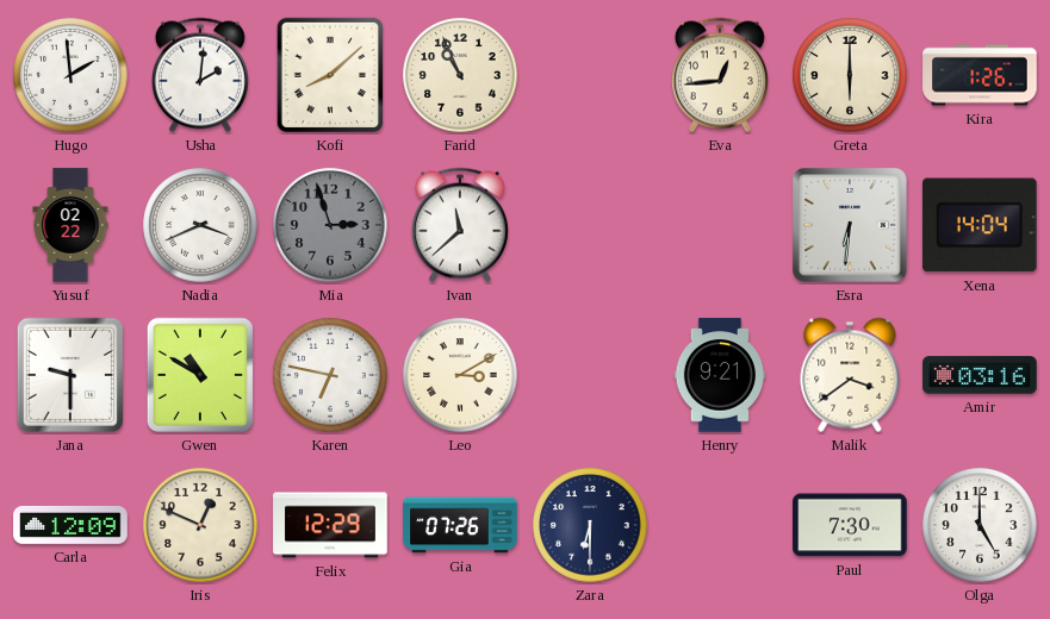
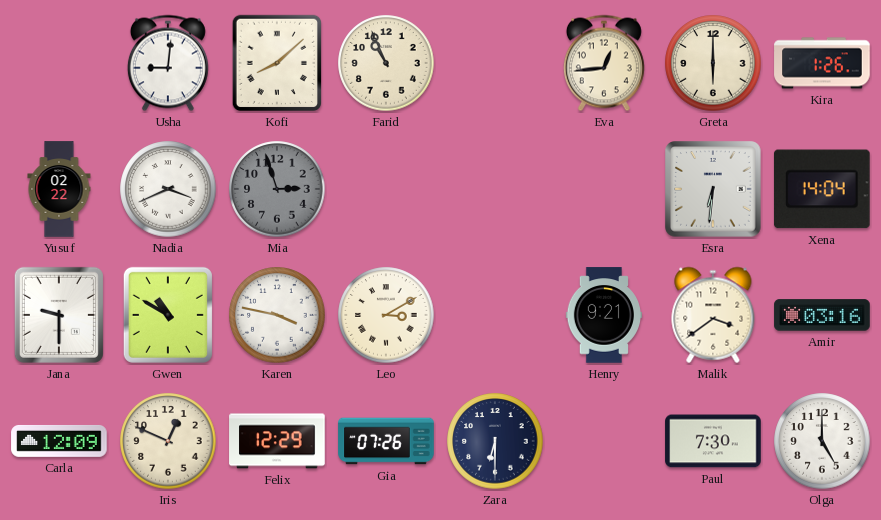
Hugo: 1:59 -> none
Usha: 2:01 -> 9:01
Ivan: 11:38 -> none
Karen: 6:47 -> 3:47
